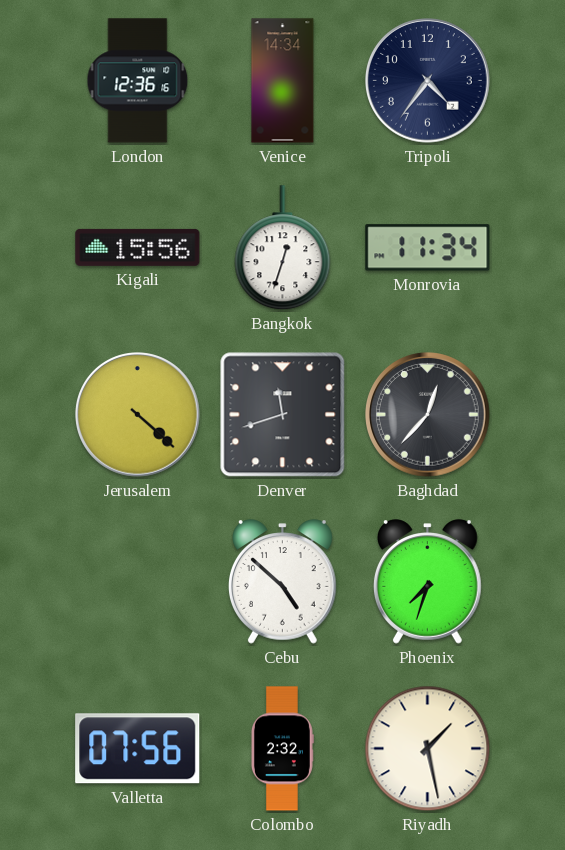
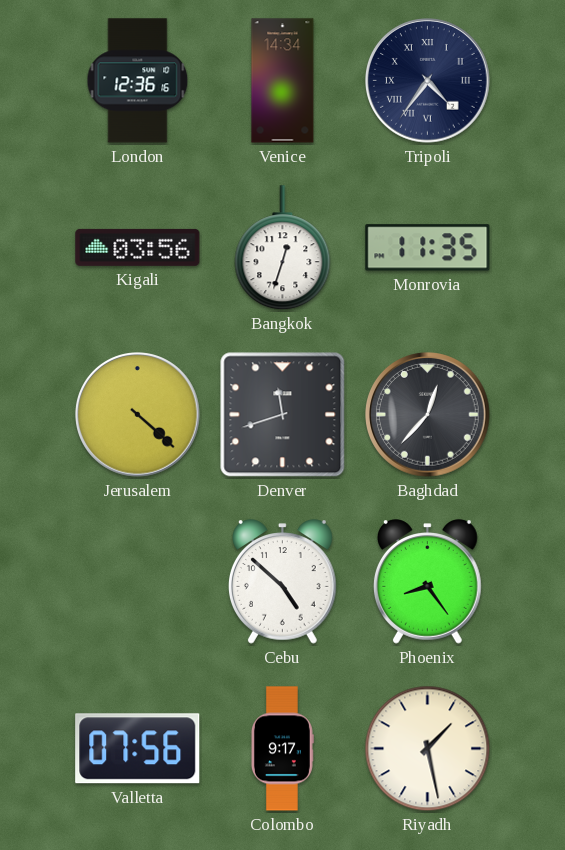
Tripoli numerals: Arabic -> Roman
Kigali: 15:56 -> 03:56
Monrovia: 11:34 -> 11:35
Phoenix: 7:33 -> 8:24
Colombo: 2:32 -> 9:17
